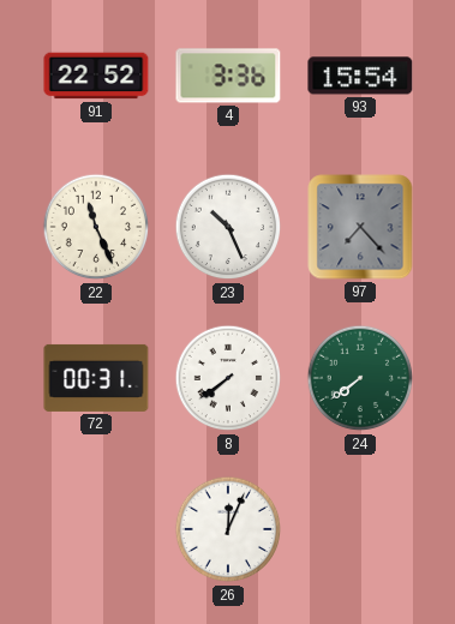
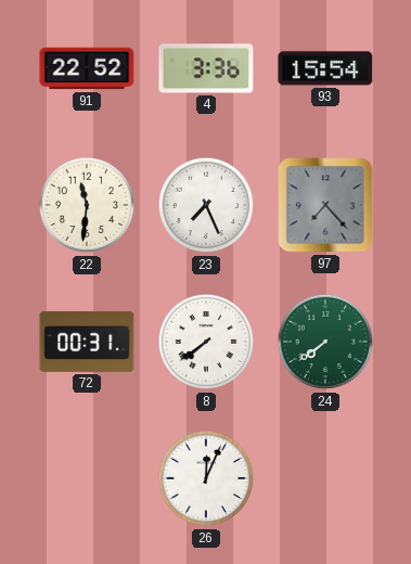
22: 11:26 -> 11:31
23: 10:26 -> 7:26
